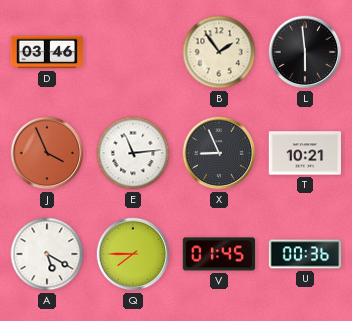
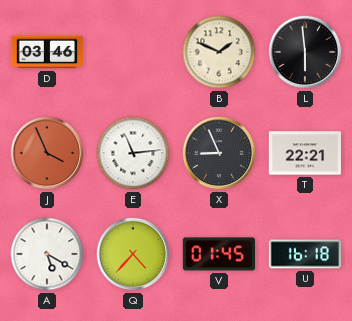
B: 1:54 -> 1:49
T: 10:21 -> 22:21
Q: 7:45 -> 4:37
U: 00:36 -> 16:18
